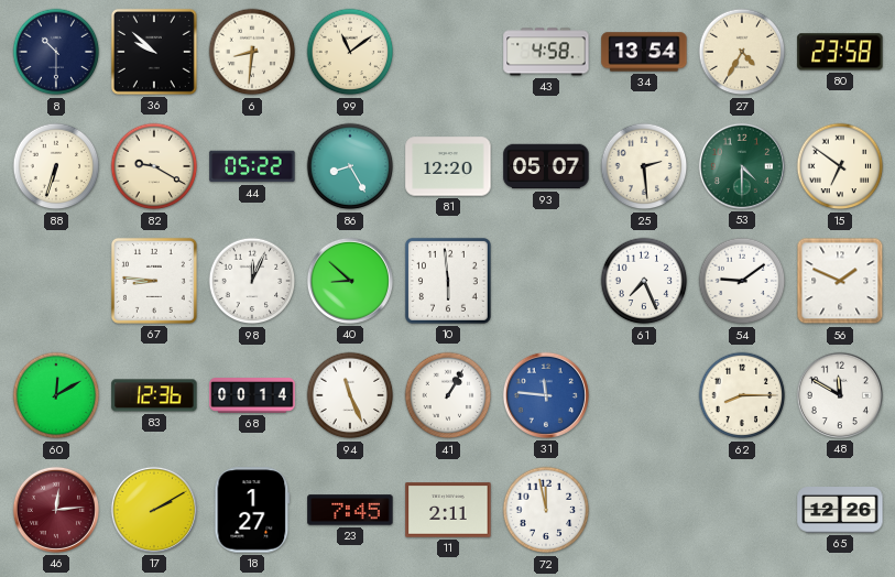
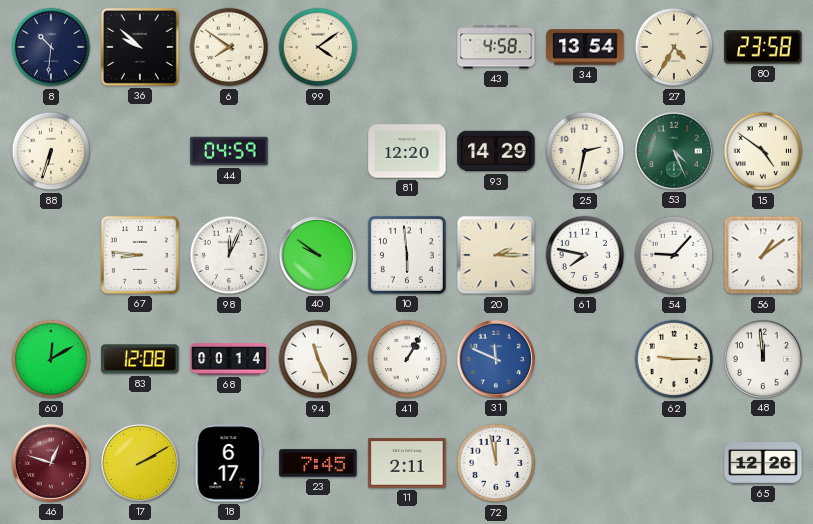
8: 10:30 -> 10:31
6: 8:31 -> 7:51
99: 11:09 -> 4:09
82: 9:20 -> none
44: 05:22 -> 04:59
86: 8:25 -> none
93: 05:07 -> 14:29
25: 2:29 -> 2:32
53: 4:30 -> 4:26
15: 6:51 -> 4:51
40: 8:52 -> 9:51
20: none -> 2:15
61: 7:26 -> 7:47
54: 9:09 -> 9:07
56: 1:49 -> 1:09
83: 12:36 -> 12:08
31: 11:46 -> 11:49
62: 8:15 -> 9:15
48: 11:50 -> 11:59
46: 12:14 -> 12:48
18: 1:27 -> 6:17
